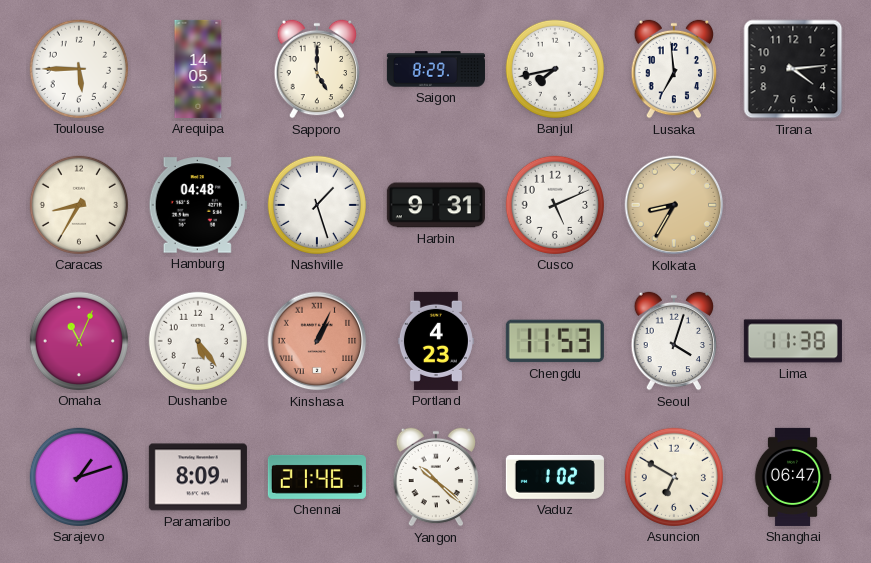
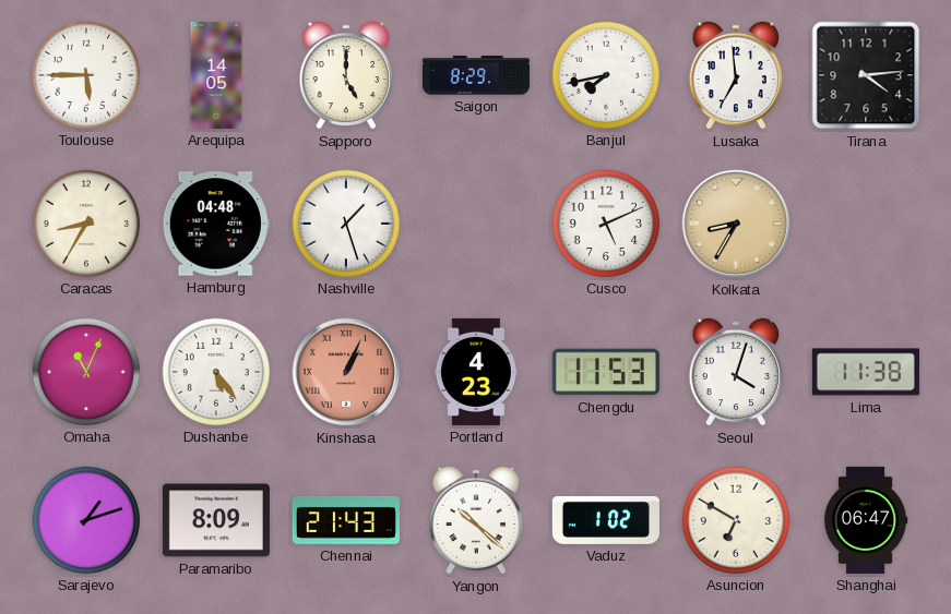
Harbin: 9:31 -> none
Chennai: 21:46 -> 21:43
